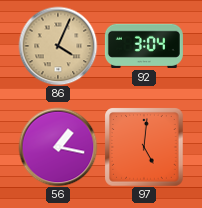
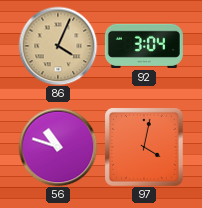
56: 1:17 -> 10:48
97: 5:01 -> 4:02
